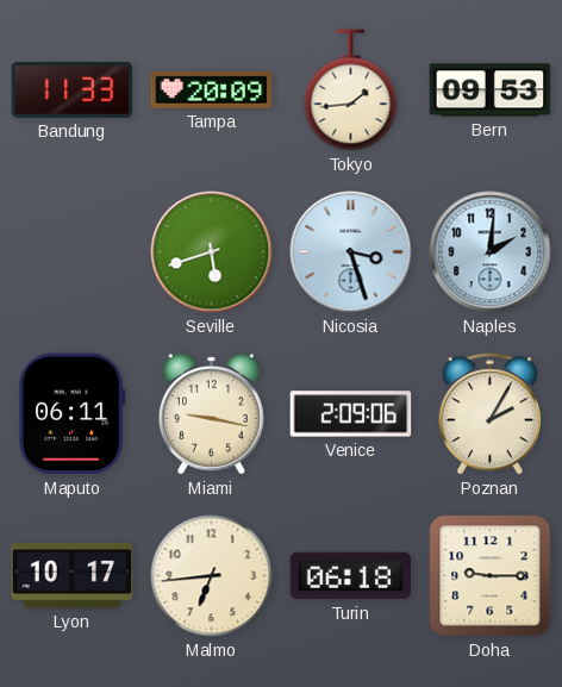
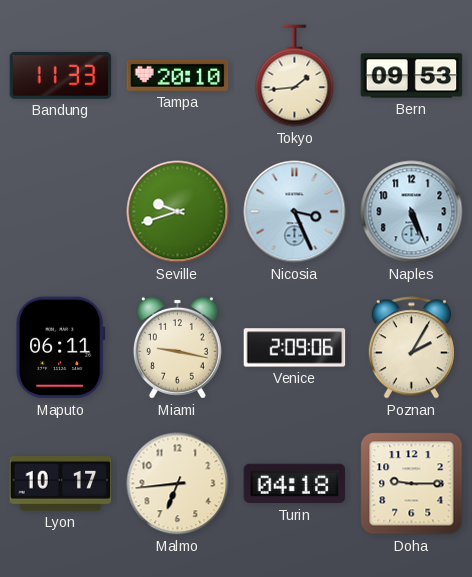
Tampa: 20:09 -> 20:10
Seville: 5:42 -> 9:42
Nicosia: 3:27 -> 3:26
Naples: 2:01 -> 5:26
Turin: 06:18 -> 04:18
